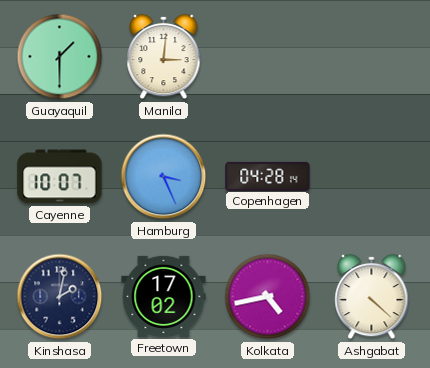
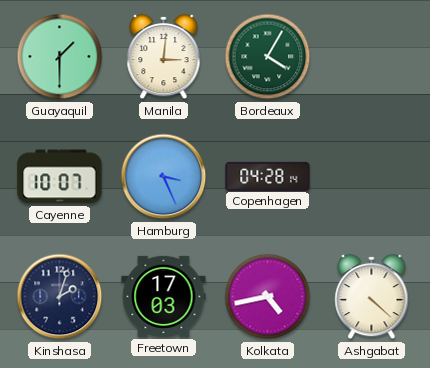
Bordeaux: none -> 4:05
Kinshasa: 2:02 -> 2:03
Freetown: 17:02 -> 17:03
